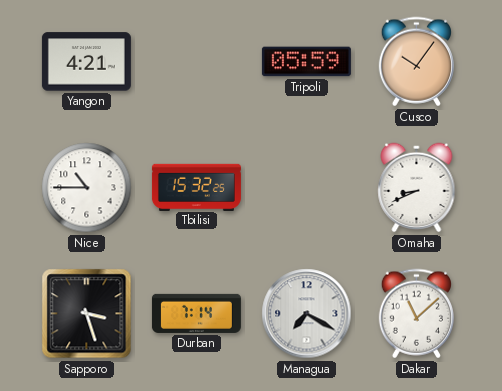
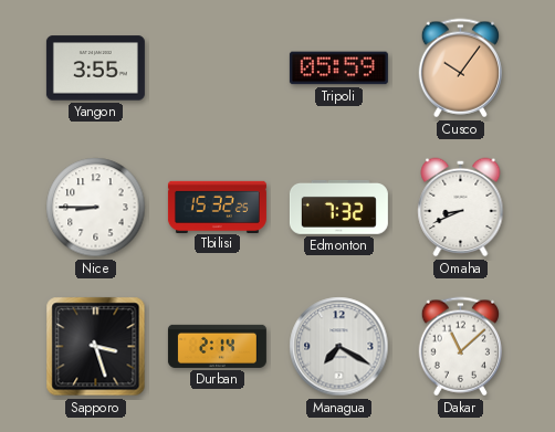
Yangon: 4:21 -> 3:55
Nice: 10:45 -> 8:45
Edmonton: none -> 7:32
Durban: 7:14 -> 2:14
